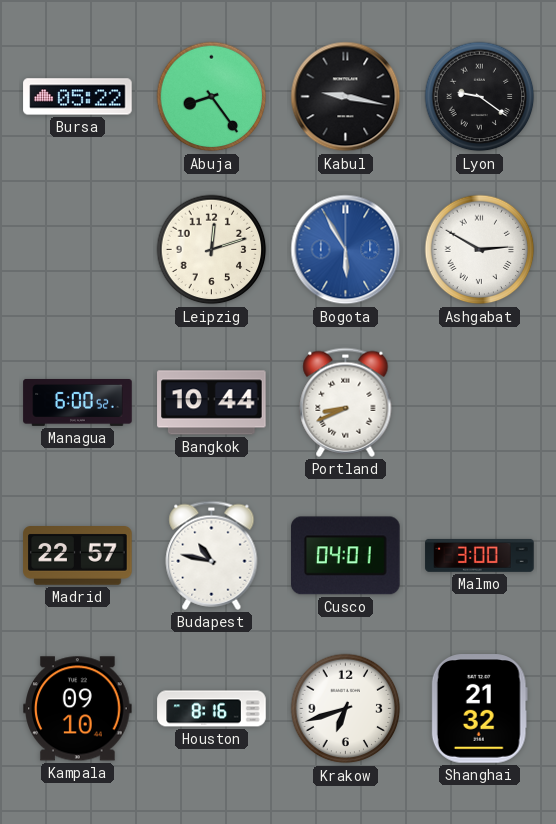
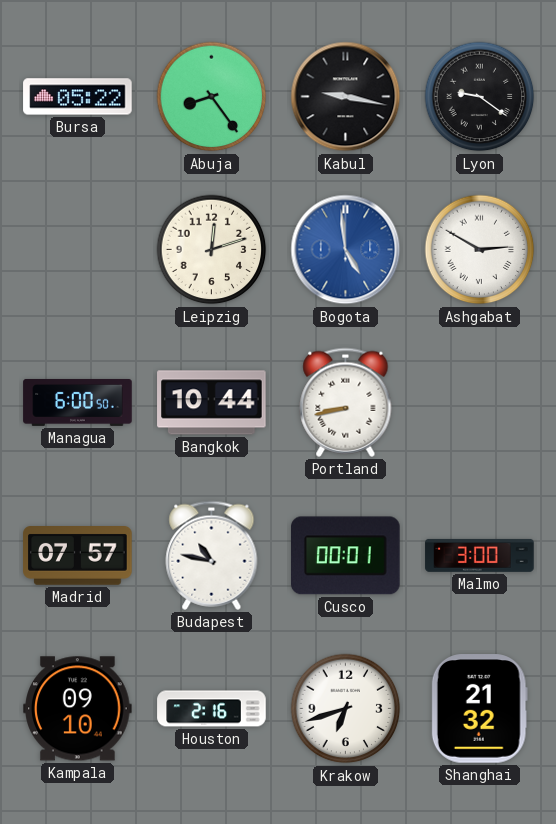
Bogota: 5:55 -> 4:59
Managua: 6:00:52 -> 6:00:50
Portland: 8:41 -> 8:43
Madrid: 22:57 -> 07:57
Cusco: 04:01 -> 00:01
Houston: 8:16 -> 2:16
